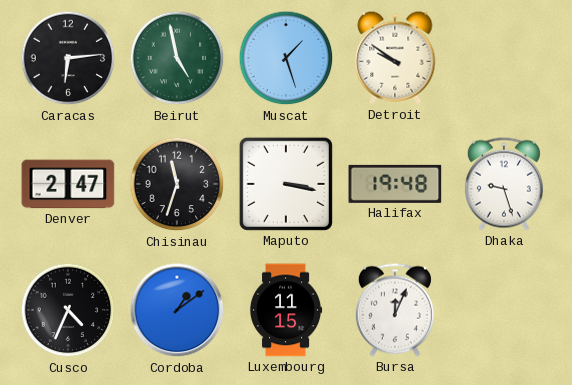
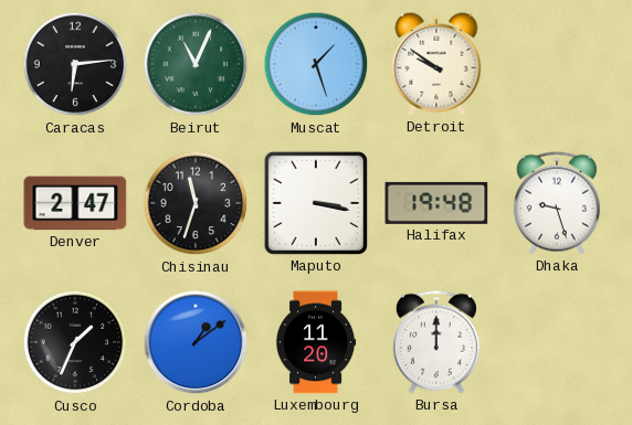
Beirut: 4:58 -> 11:04
Cusco: 4:34 -> 1:34
Luxembourg: 11:15 -> 11:20
Bursa: 12:04 -> 12:00
